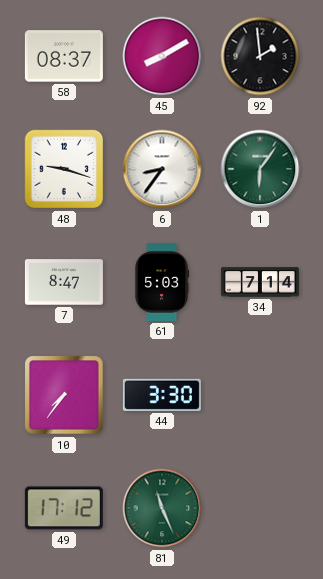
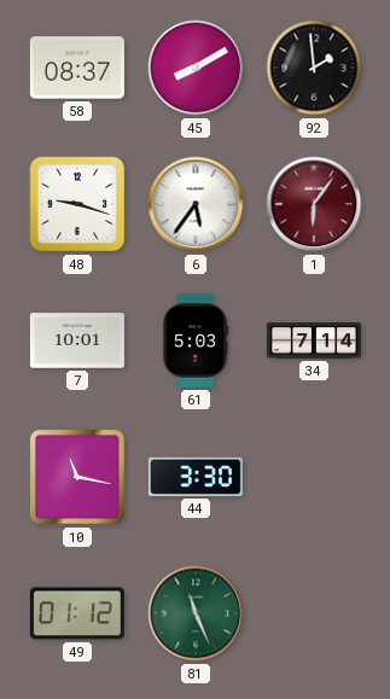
6: 8:36 -> 5:36
1 dial: green -> burgundy
7: 8:47 -> 10:01
10: 7:36 -> 11:17
49: 17:12 -> 01:12
